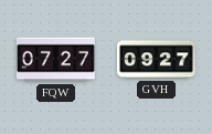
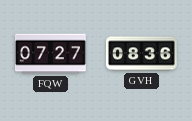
GVH: 09:27 -> 08:36
